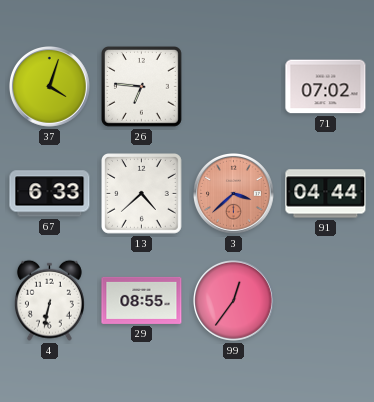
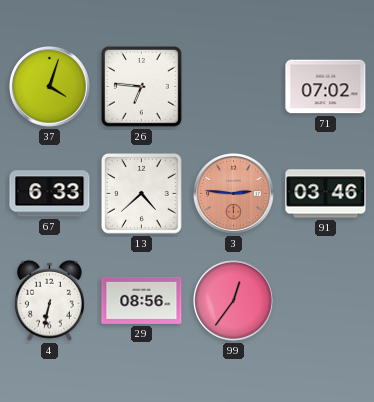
3: 3:38 -> 2:46
91: 04:44 -> 03:46
29: 08:55 -> 08:56
